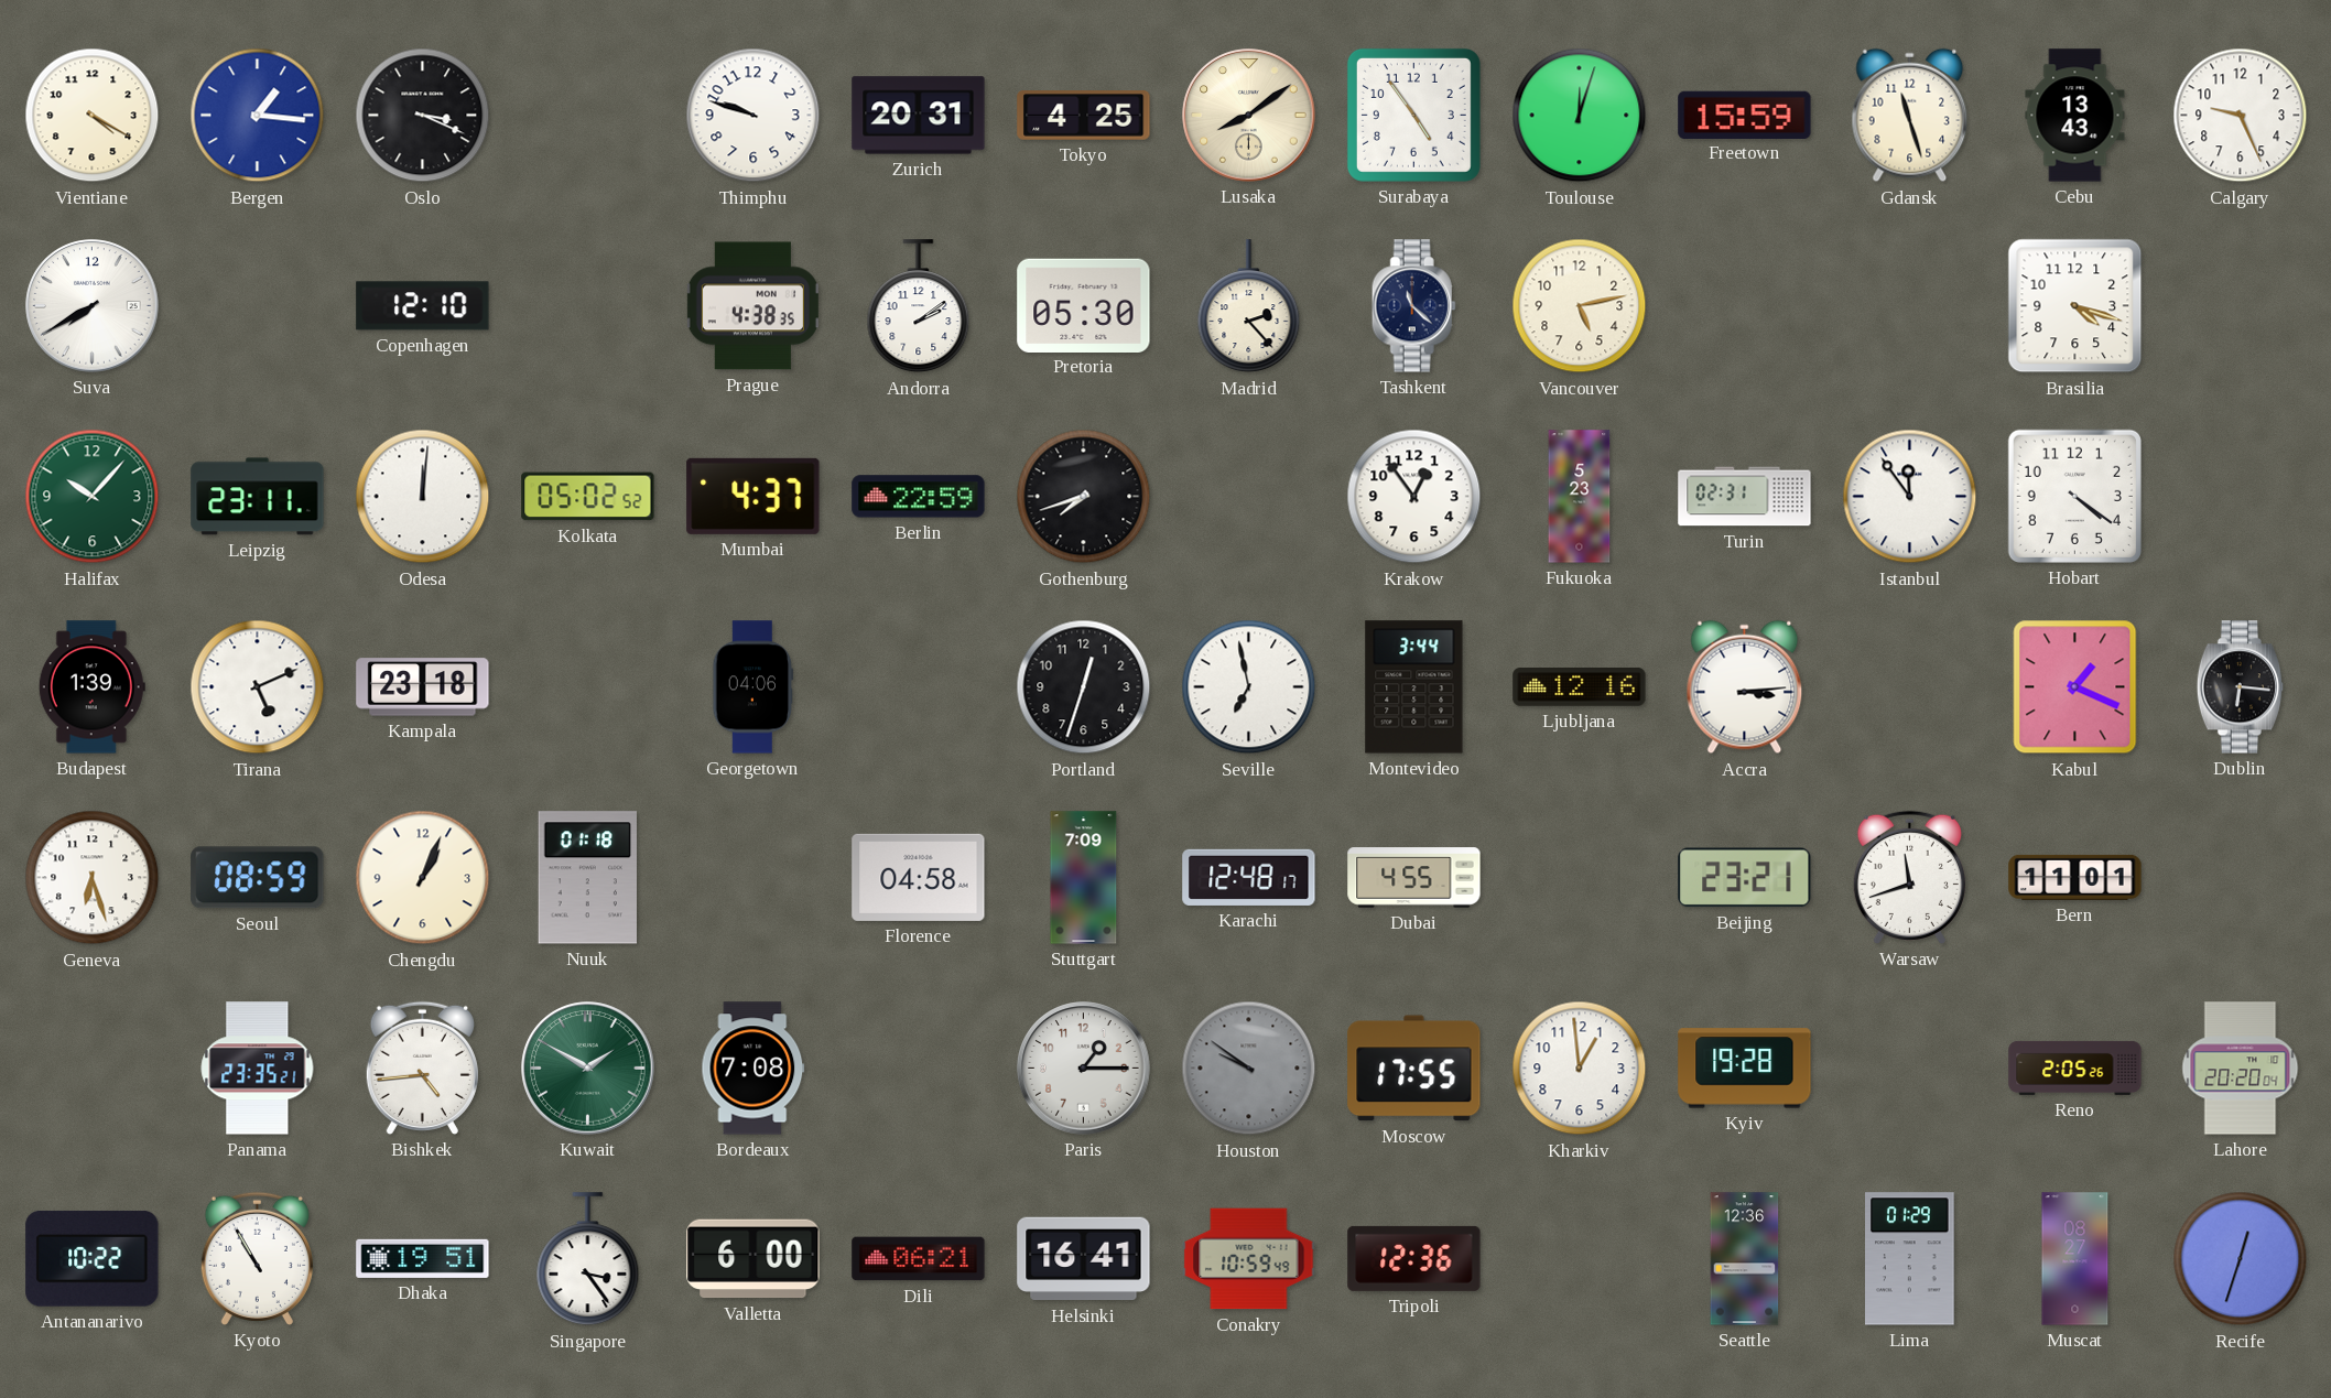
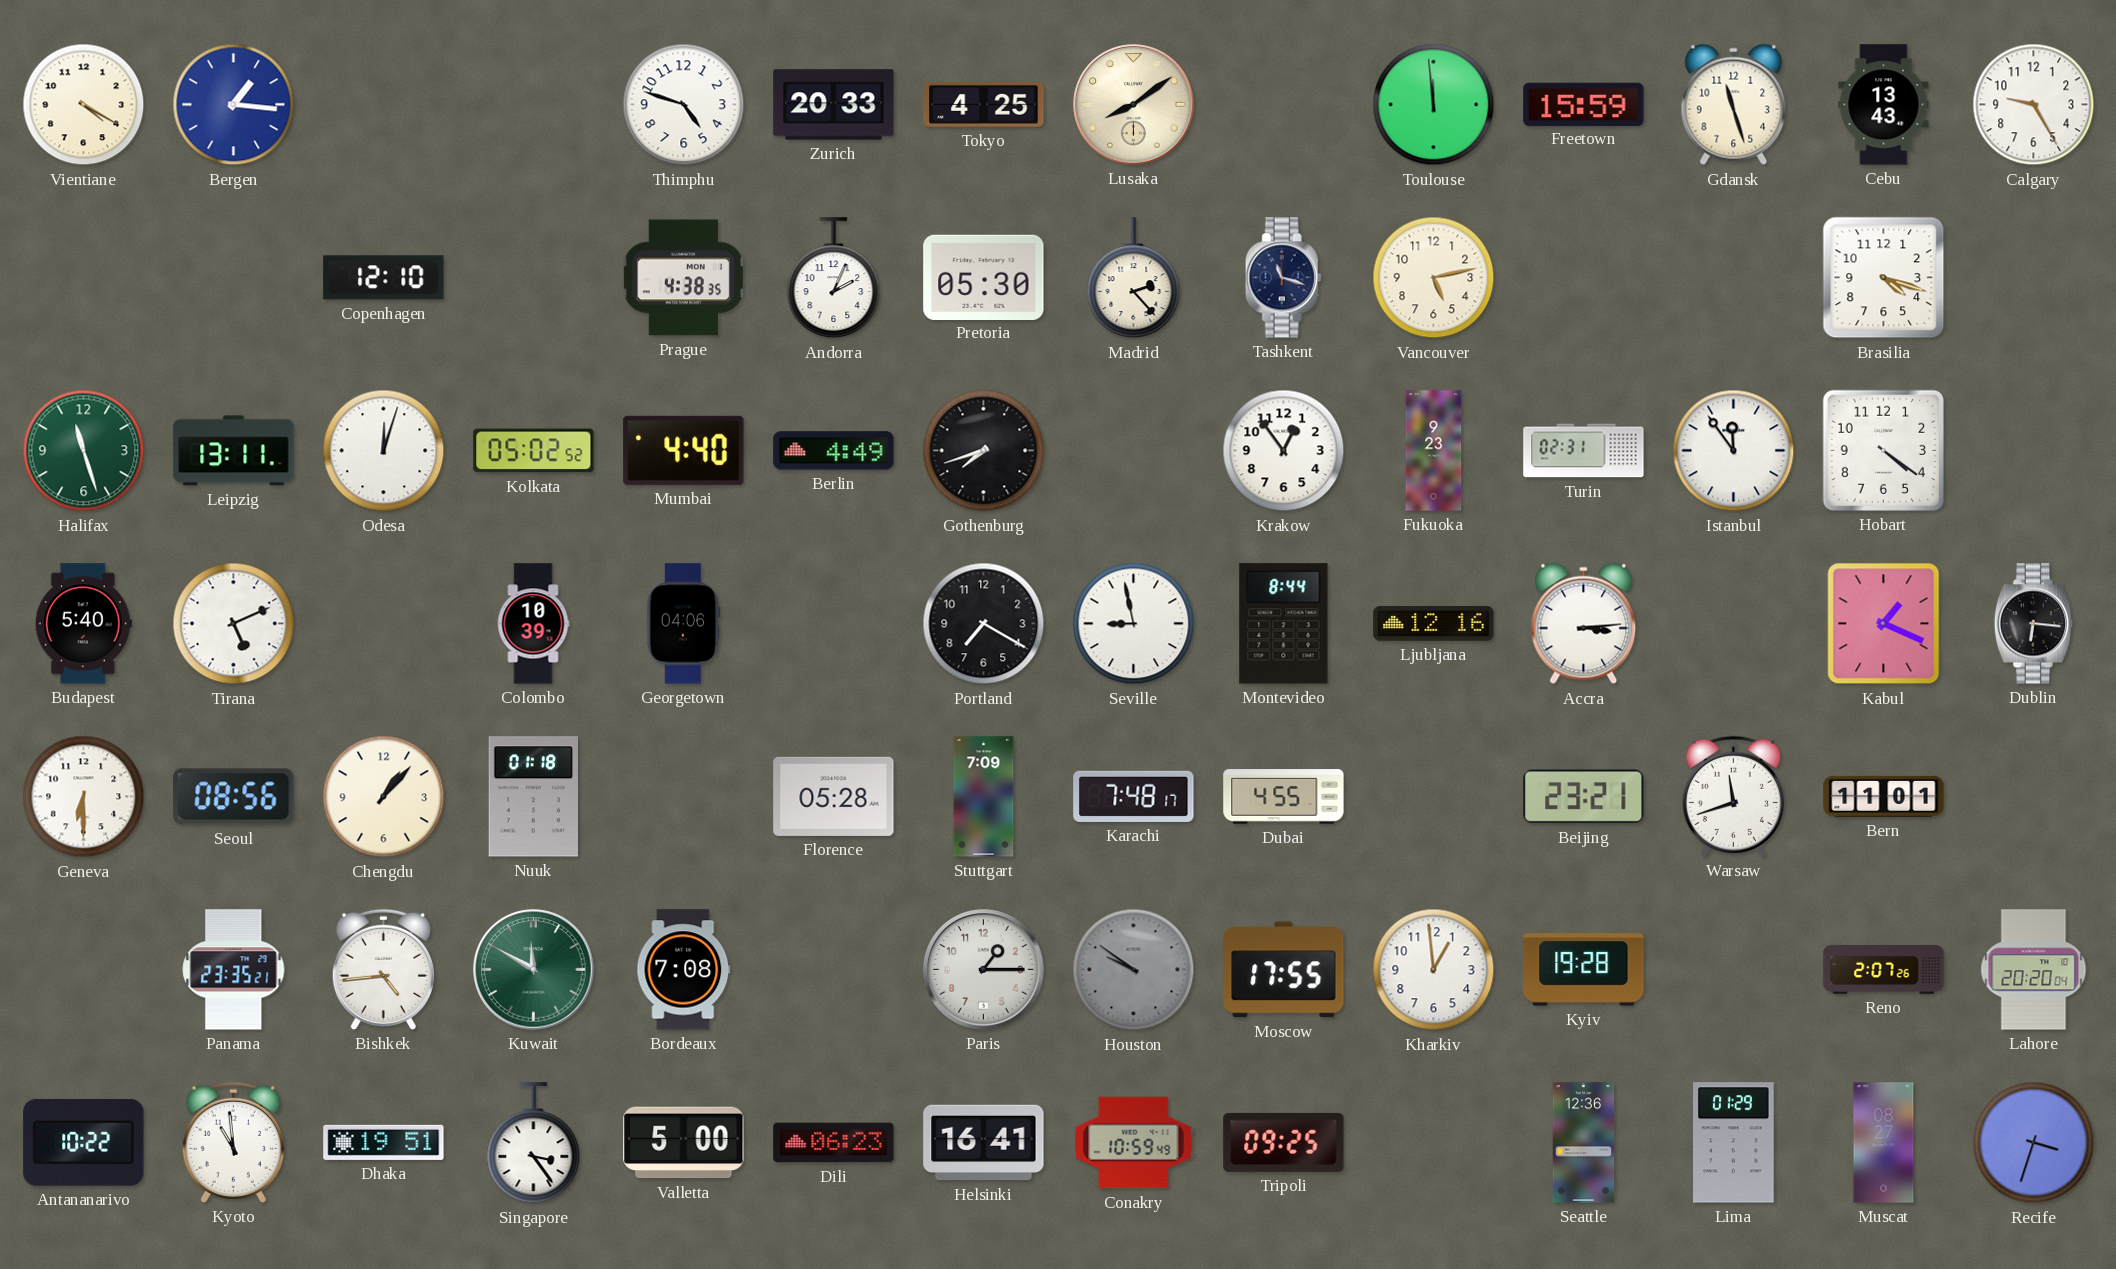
Oslo: 3:19 -> none
Thimphu: 9:48 -> 4:48
Zurich: 20:31 -> 20:33
Surabaya: 4:54 -> none
Toulouse: 12:03 -> 11:59
Calgary: 9:26 -> 9:25
Suva: 7:40 -> none
Andorra: 2:09 -> 2:04
Tashkent: 11:22 -> 11:18
Halifax: 10:07 -> 11:27
Leipzig: 23:11 -> 13:11
Odesa: 12:01 -> 12:03
Mumbai: 4:37 -> 4:40
Berlin: 22:59 -> 4:49
Fukuoka: 5:23 -> 9:23
Budapest: 1:39 -> 5:40
Kampala: 23:18 -> none
Colombo: none -> 10:39
Portland: 12:33 -> 7:20
Seville: 6:58 -> 8:58
Montevideo: 3:44 -> 8:44
Geneva: 6:27 -> 6:30
Seoul: 08:59 -> 08:56
Chengdu: 1:04 -> 1:07
Florence: 04:58 -> 05:28
Karachi: 12:48 -> 7:48
Kuwait: 1:50 -> 11:50
Reno: 2:05 -> 2:07
Kyoto: 10:55 -> 10:59
Valletta: 6:00 -> 5:00
Dili: 06:21 -> 06:23
Tripoli: 12:36 -> 09:25
Recife: 12:33 -> 3:33
